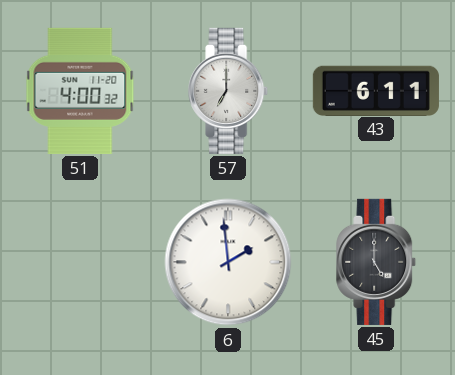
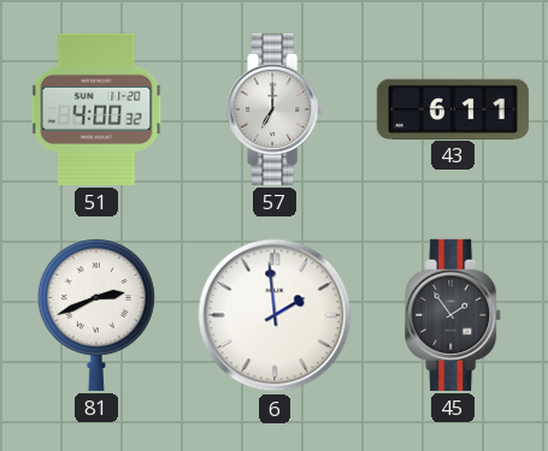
81: none -> 2:41
45: 5:00 -> 1:54
